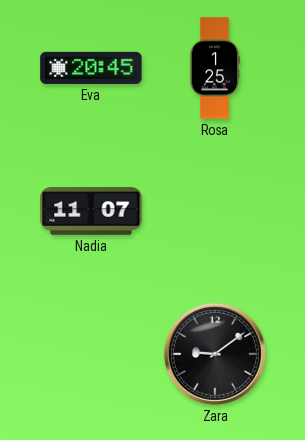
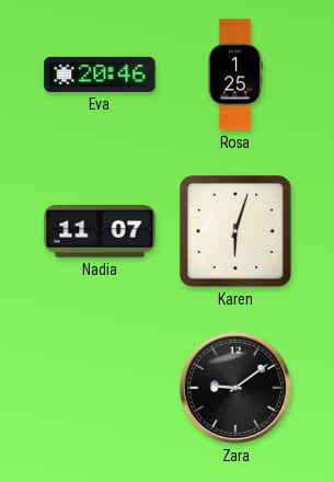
Eva: 20:45 -> 20:46
Karen: none -> 6:03
